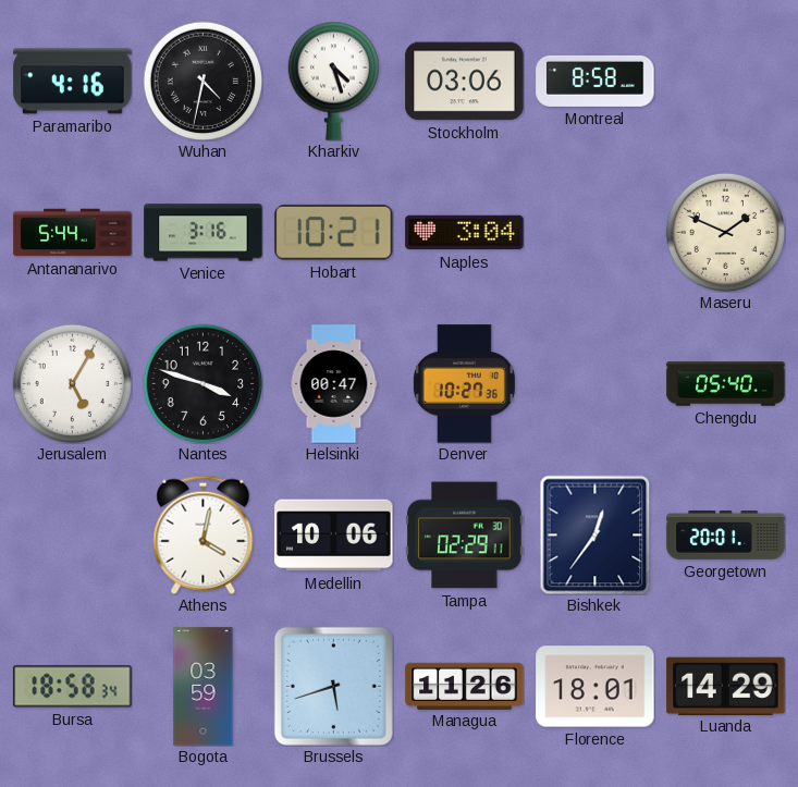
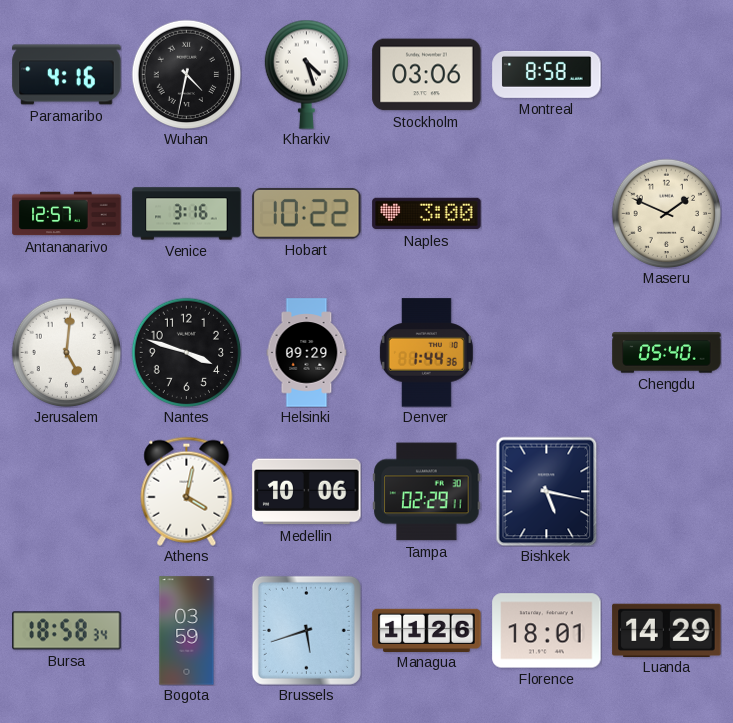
Antananarivo: 5:44 -> 12:57
Hobart: 10:21 -> 10:22
Naples: 3:04 -> 3:00
Jerusalem: 5:05 -> 5:01
Helsinki: 00:47 -> 09:29
Denver: 10:27 -> 1:44
Bishkek: 12:36 -> 5:17
Georgetown: 20:01 -> none
